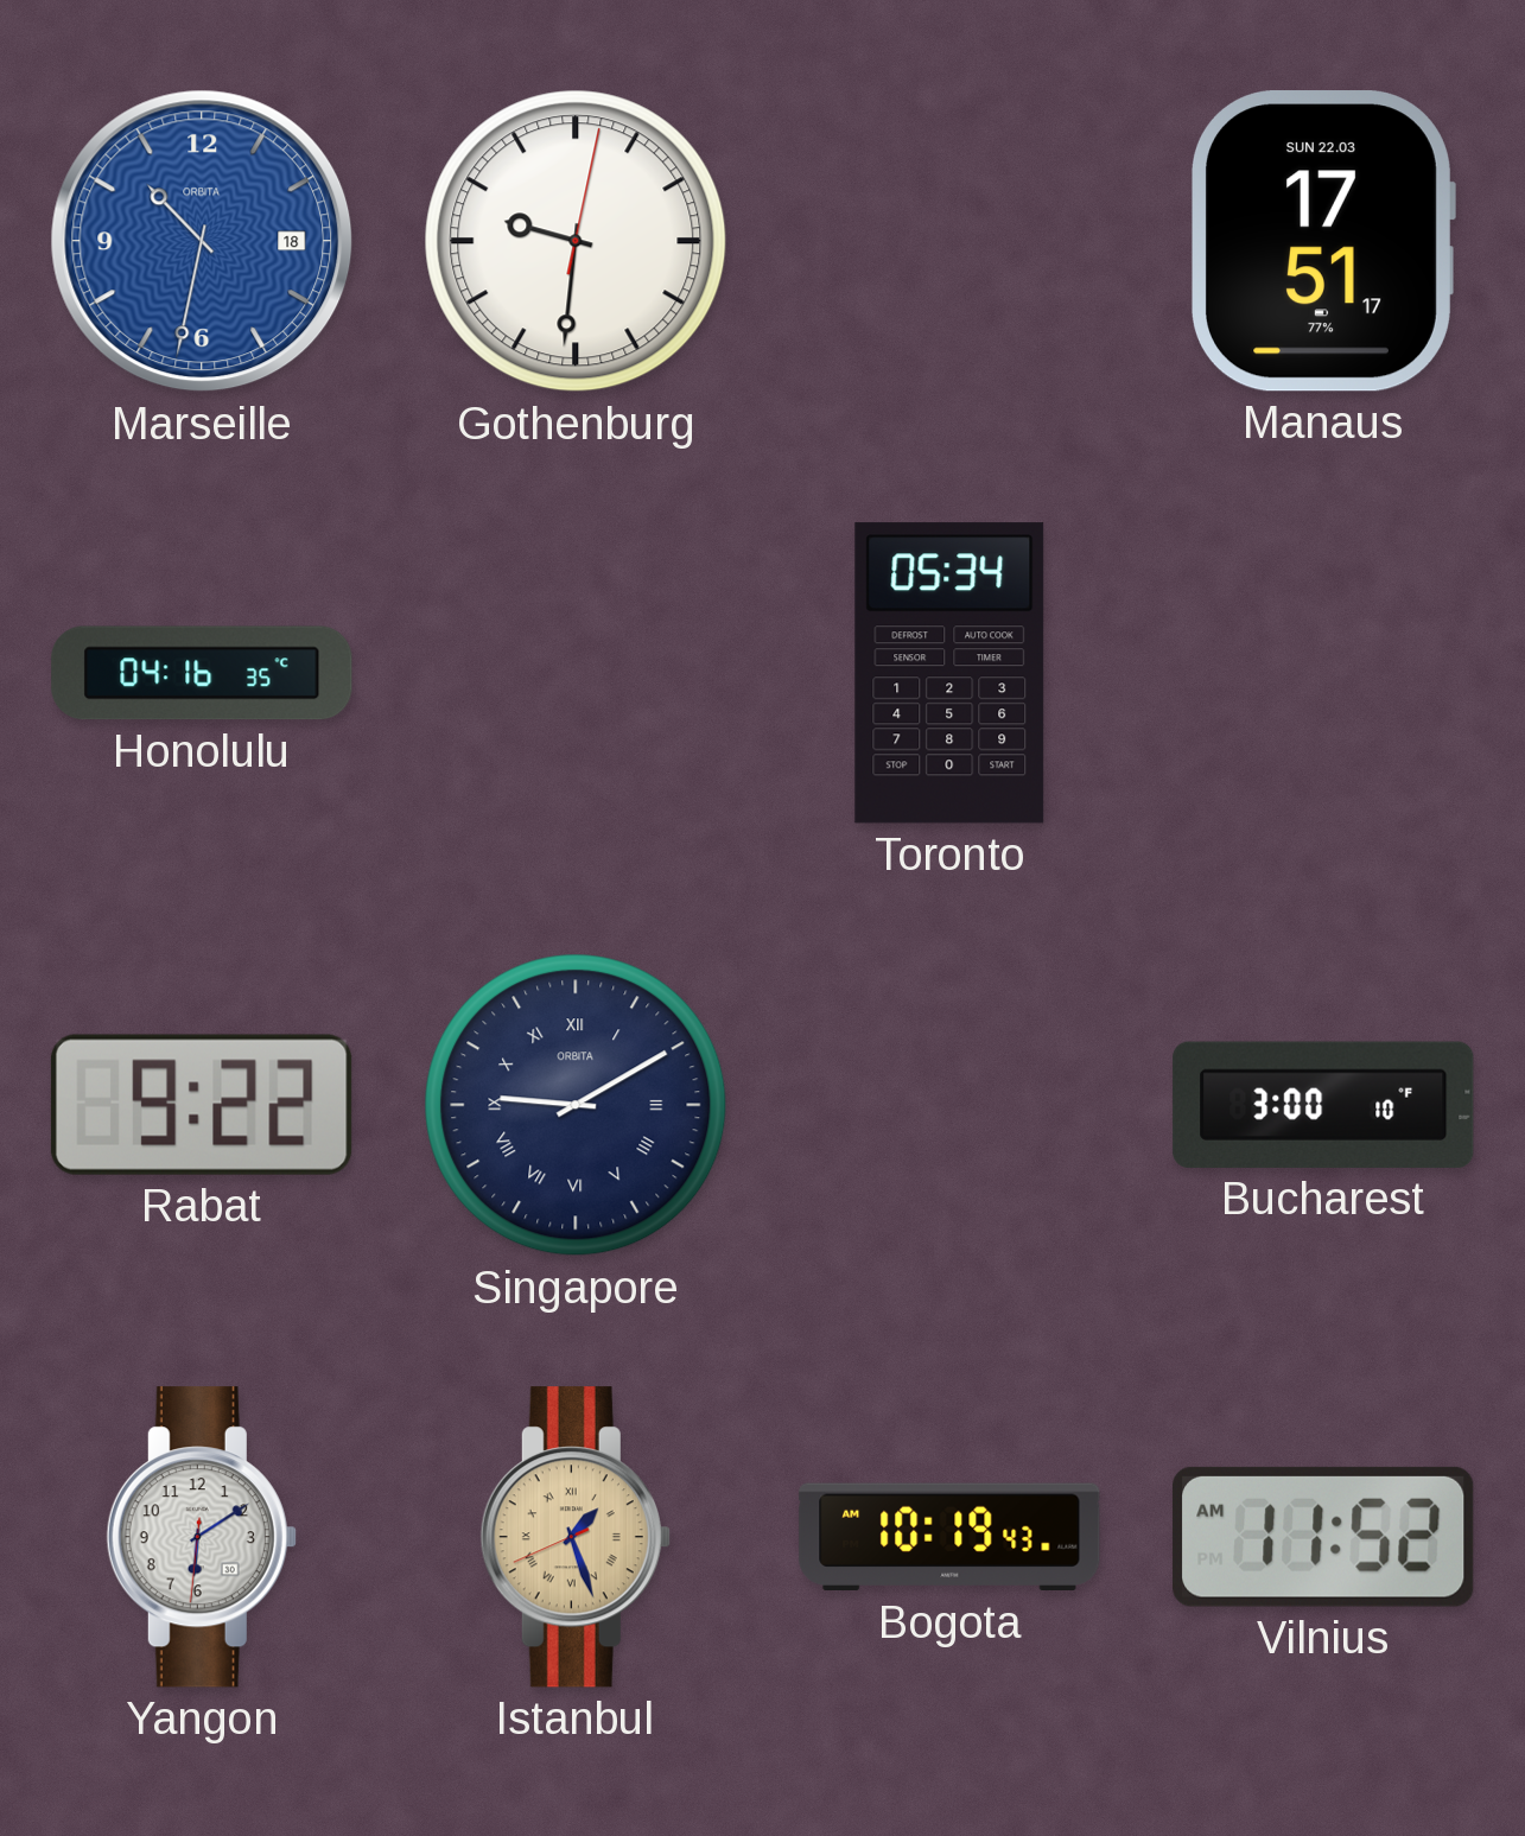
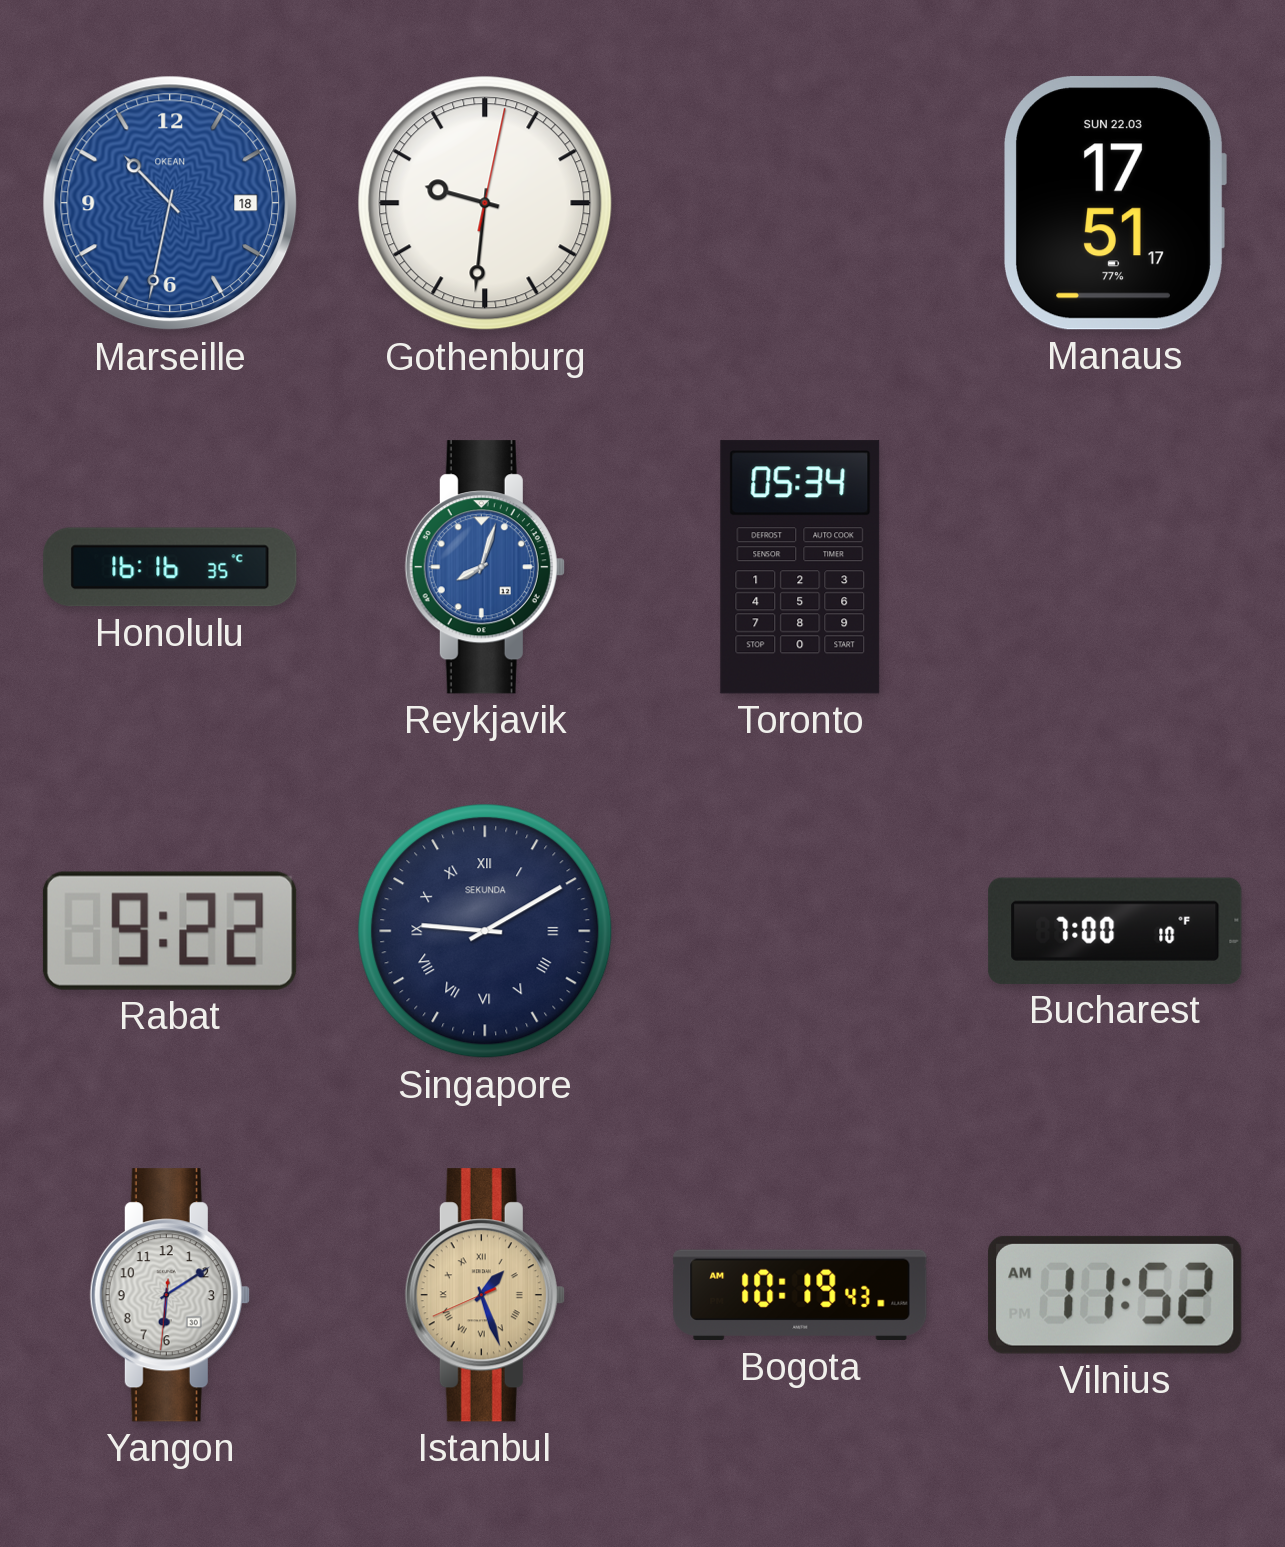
Marseille brand: ORBITA -> OKEAN
Honolulu: 04:16 -> 16:16
Reykjavik: none -> 8:03
Singapore brand: ORBITA -> SEKUNDA
Bucharest: 3:00 -> 7:00
